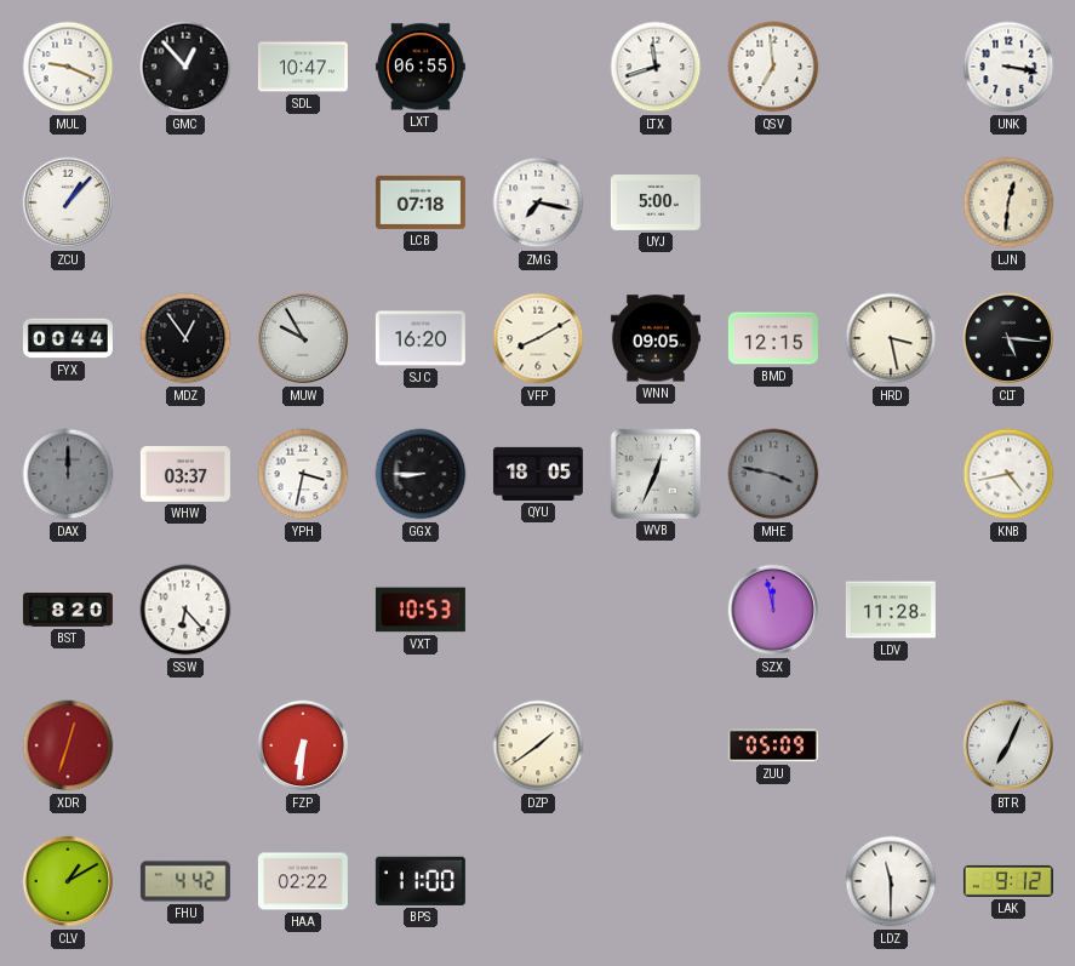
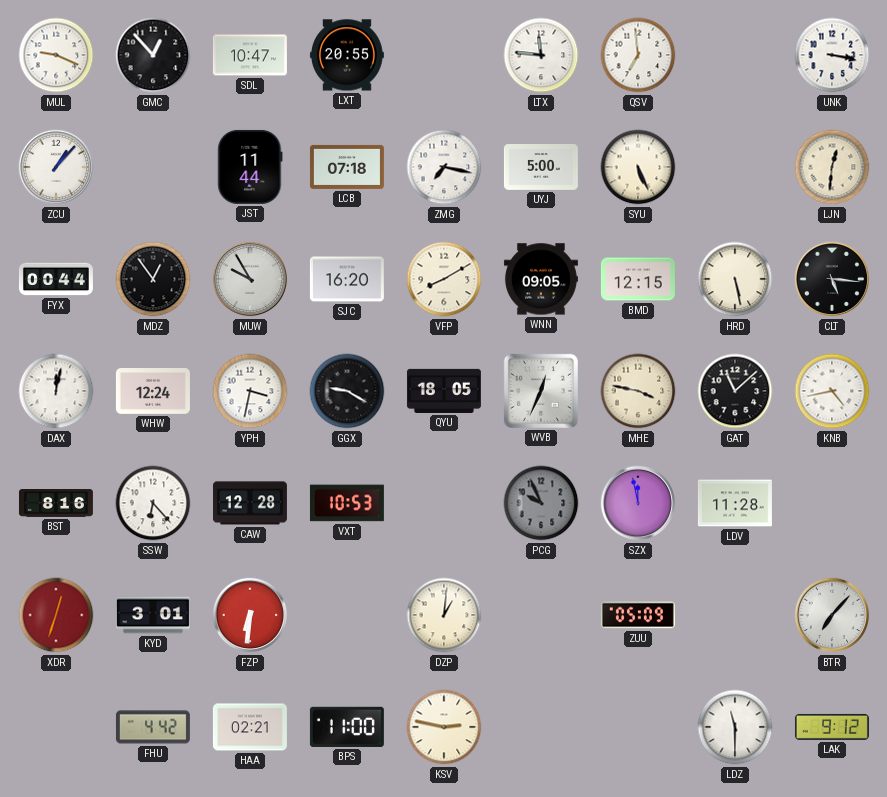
LXT: 06:55 -> 20:55
LTX: 11:42 -> 11:46
JST: none -> 11:44
SYU: none -> 5:26
HRD: 3:28 -> 5:28
DAX: 12:00 -> 12:02
DAX dial: grey -> white
WHW: 03:37 -> 12:24
GGX: 8:45 -> 9:20
MHE dial: grey -> cream
GAT: none -> 11:08
BST: 8:20 -> 8:16
CAW: none -> 12:28
PCG: none -> 9:56
KYD: none -> 3:01
DZP: 1:39 -> 1:01
BTR: 7:04 -> 7:07
CLV: 1:10 -> none
HAA: 02:22 -> 02:21
KSV: none -> 2:47
